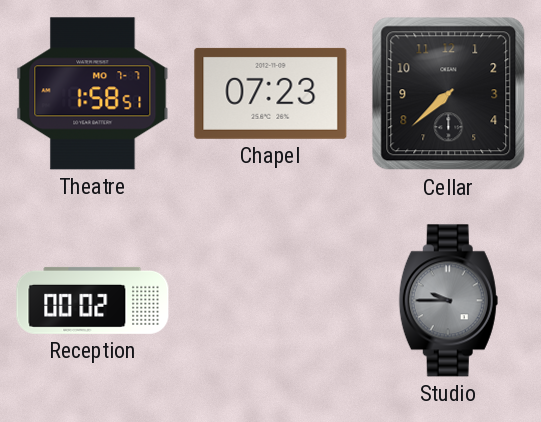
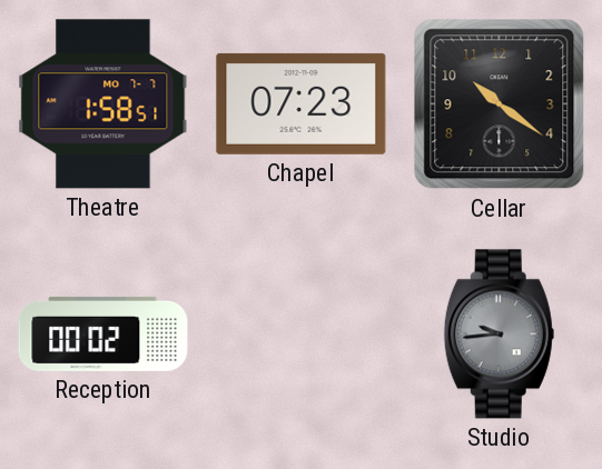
Cellar: 7:38 -> 10:21
Studio: 9:45 -> 9:44
